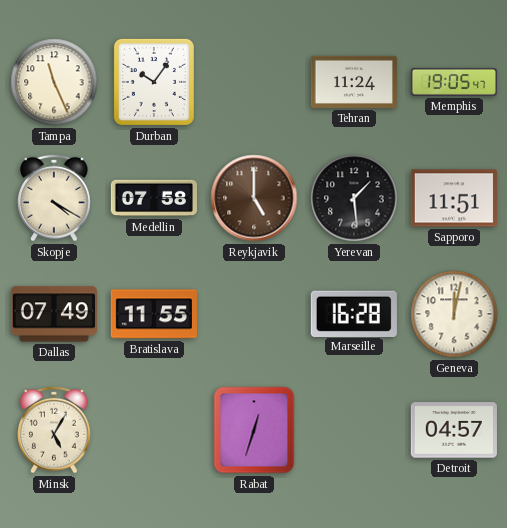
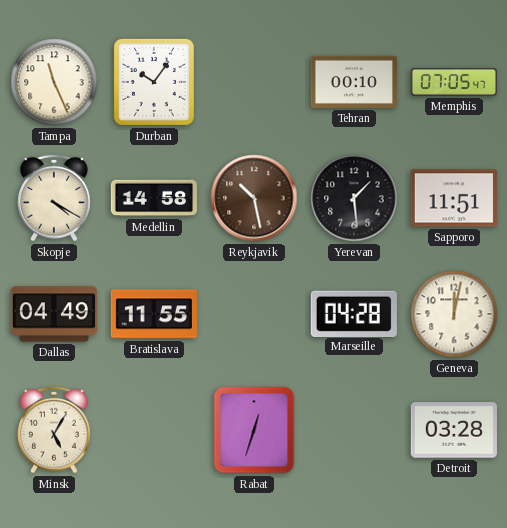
Tehran: 11:24 -> 00:10
Memphis: 19:05 -> 07:05
Medellin: 07:58 -> 14:58
Reykjavik: 5:00 -> 10:28
Dallas: 07:49 -> 04:49
Marseille: 16:28 -> 04:28
Detroit: 04:57 -> 03:28
